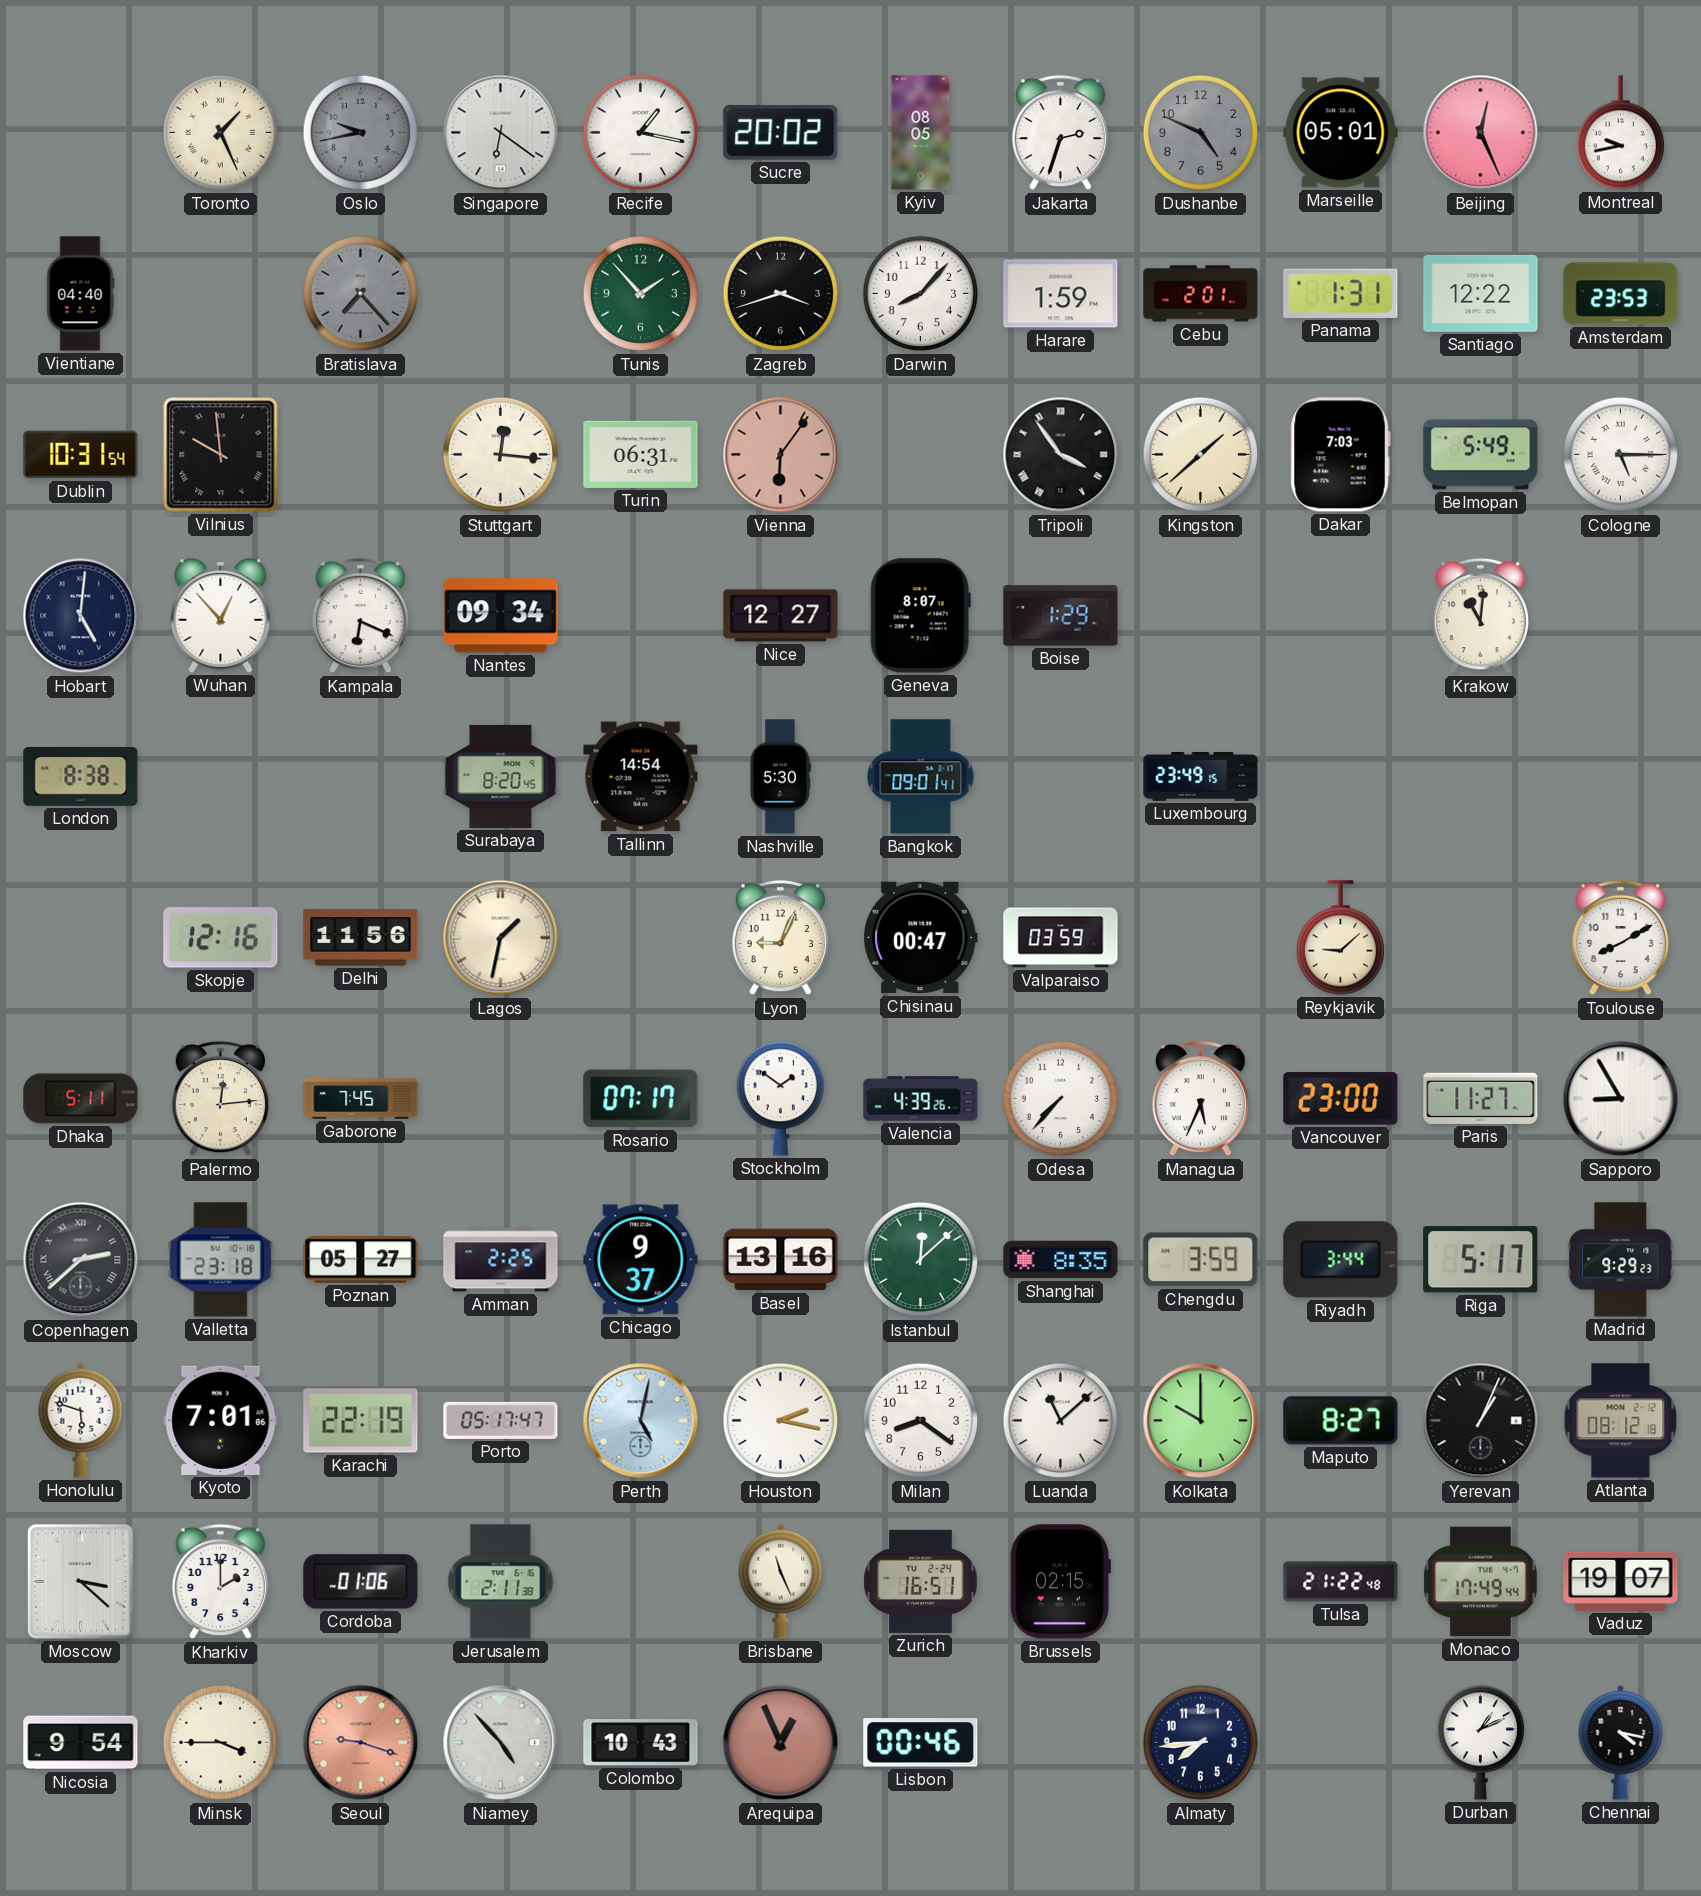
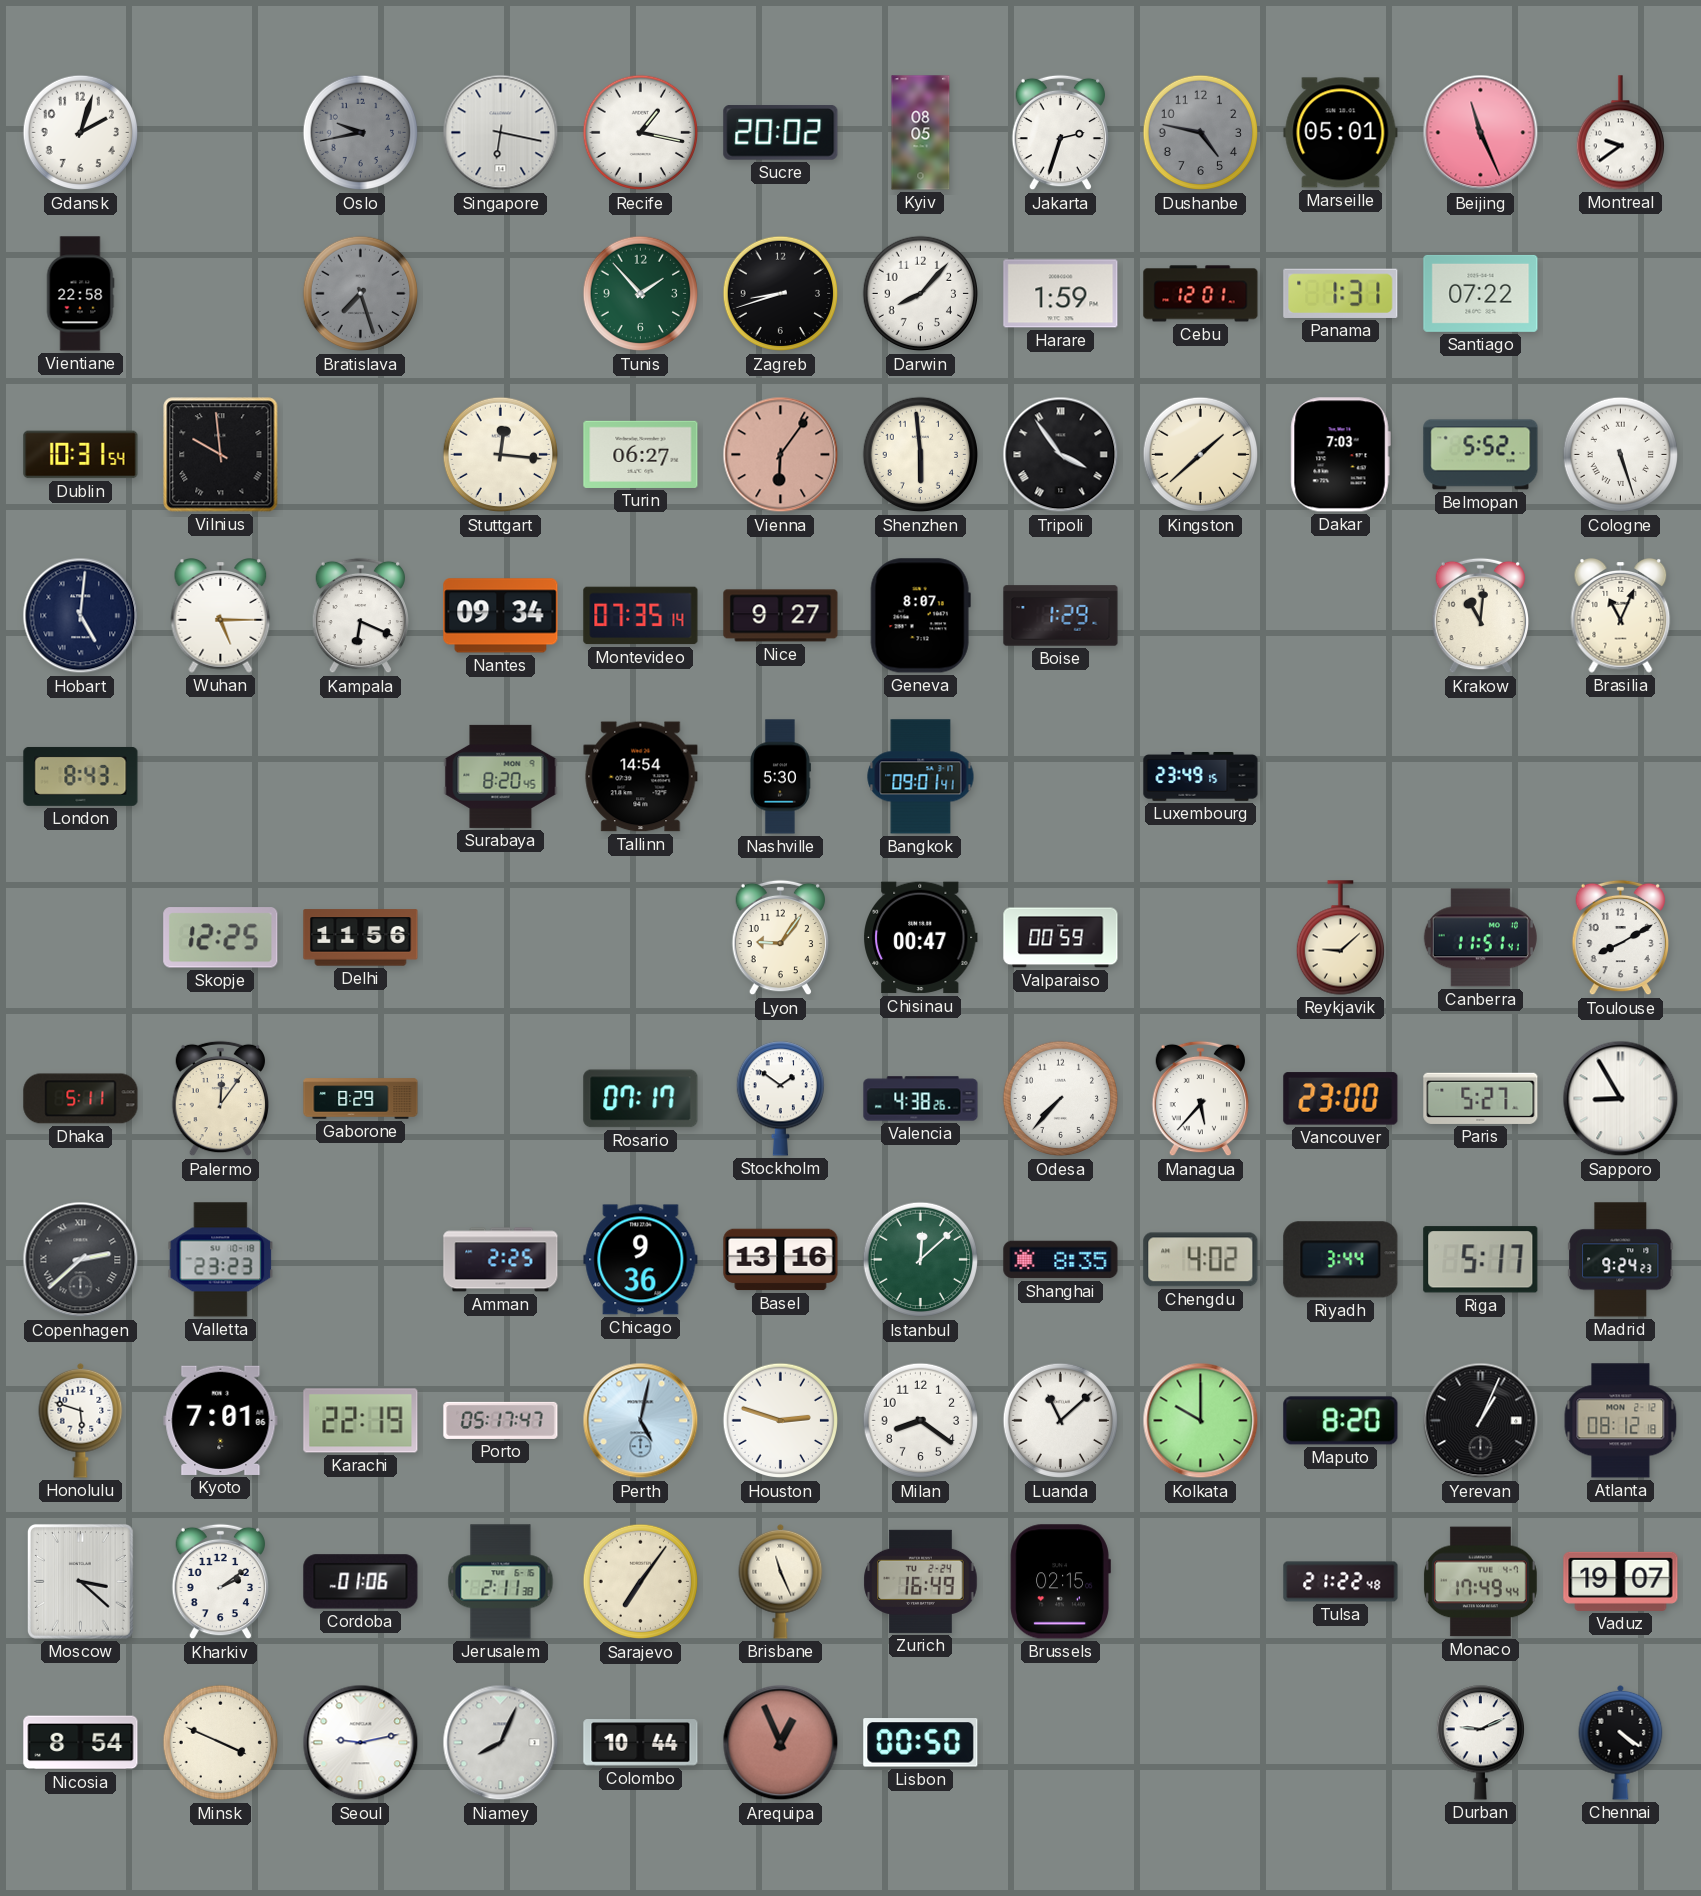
Gdansk: none -> 2:03
Toronto: 1:26 -> none
Singapore: 6:21 -> 6:17
Dushanbe: 4:49 -> 4:47
Beijing: 12:26 -> 11:26
Montreal: 9:43 -> 9:39
Vientiane: 04:40 -> 22:58
Bratislava: 7:23 -> 7:27
Zagreb: 3:42 -> 8:42
Cebu: 2:01 -> 12:01
Santiago: 12:22 -> 07:22
Amsterdam: 23:53 -> none
Turin: 06:31 -> 06:27
Shenzhen: none -> 5:59
Belmopan: 5:49 -> 5:52
Cologne: 5:15 -> 5:27
Wuhan: 12:53 -> 5:15
Montevideo: none -> 07:35
Nice: 12:27 -> 9:27
Brasilia: none -> 11:04
London: 8:38 -> 8:43
Skopje: 12:16 -> 12:25
Lagos: 1:32 -> none
Lyon: 9:04 -> 9:06
Valparaiso: 03:59 -> 00:59
Canberra: none -> 11:51
Palermo: 12:14 -> 12:06
Gaborone: 7:45 -> 8:29
Valencia: 4:39 -> 4:38
Managua: 5:34 -> 5:37
Paris: 11:27 -> 5:27
Valletta: 23:18 -> 23:23
Poznan: 05:27 -> none
Chicago: 9:37 -> 9:36
Chengdu: 3:59 -> 4:02
Madrid: 9:29 -> 9:24
Houston: 2:17 -> 2:48
Maputo: 8:27 -> 8:20
Kharkiv: 2:00 -> 2:09
Sarajevo: none -> 7:06
Zurich: 16:51 -> 16:49
Nicosia: 9:54 -> 8:54
Minsk: 3:45 -> 3:49
Seoul: 9:18 -> 9:13
Seoul dial: salmon -> white
Niamey: 4:53 -> 8:04
Colombo: 10:43 -> 10:44
Lisbon: 00:46 -> 00:50
Almaty: 7:44 -> none
Durban: 1:11 -> 9:11
Chennai: 4:17 -> 4:21
